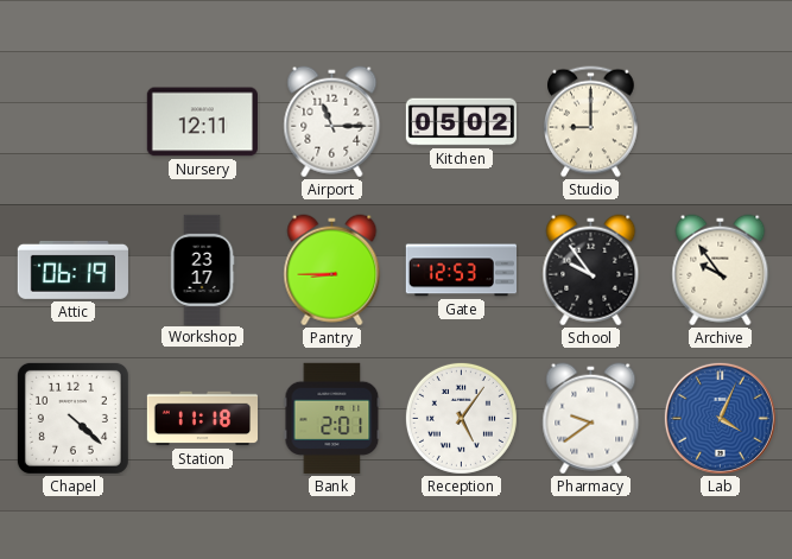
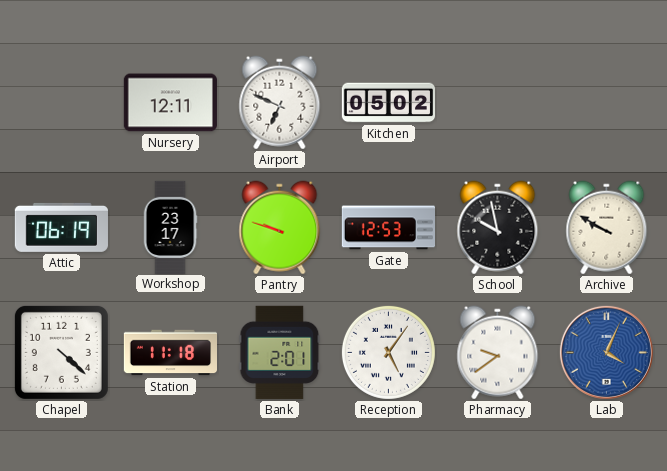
Airport: 11:15 -> 6:49
Studio: 9:00 -> none
Pantry: 8:45 -> 9:48
School: 9:54 -> 9:58
Archive: 9:54 -> 9:50
